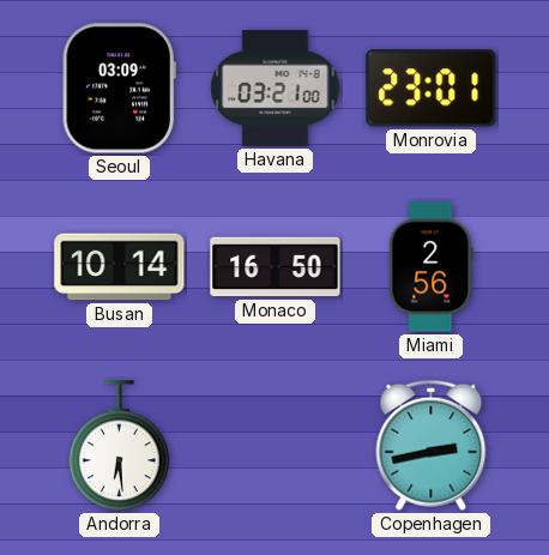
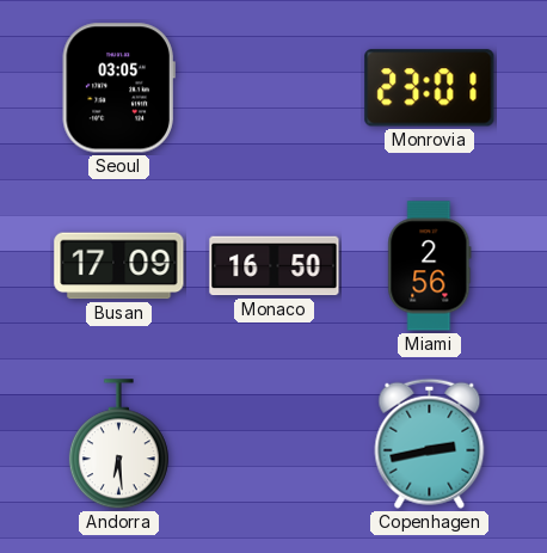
Seoul: 03:09 -> 03:05
Havana: 03:21 -> none
Busan: 10:14 -> 17:09
